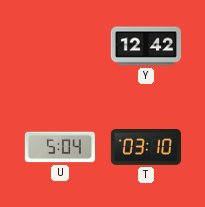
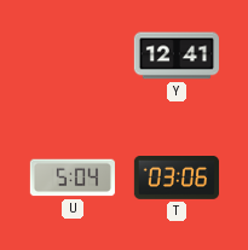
Y: 12:42 -> 12:41
T: 03:10 -> 03:06
